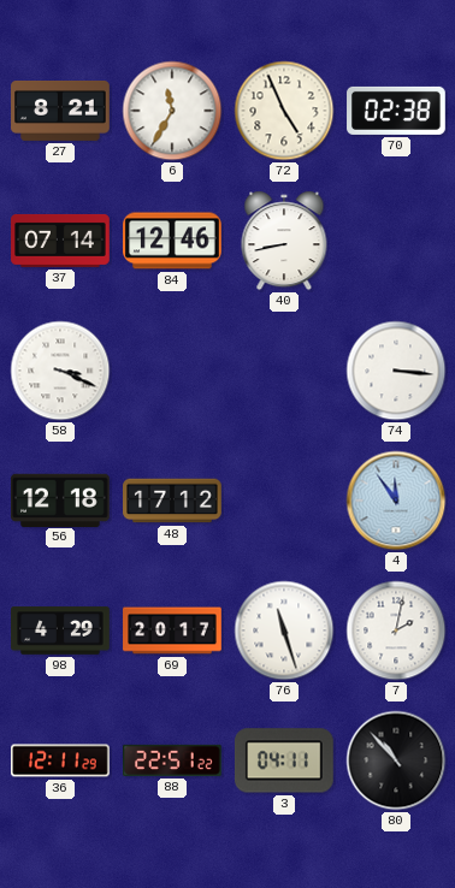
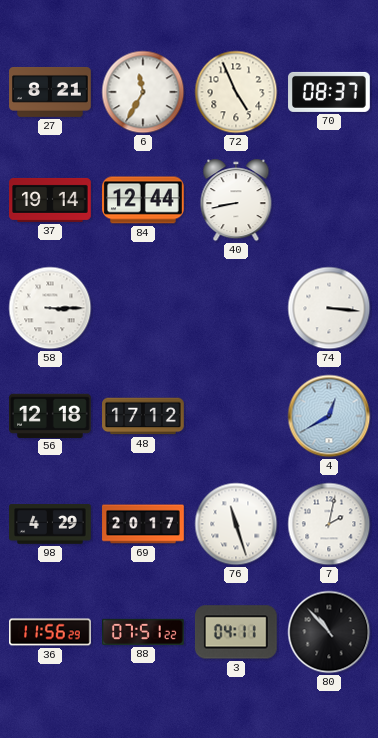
70: 02:38 -> 08:37
37: 07:14 -> 19:14
84: 12:46 -> 12:44
58: 3:19 -> 3:15
4: 11:54 -> 12:40
36: 12:11 -> 11:56
88: 22:51 -> 07:51
